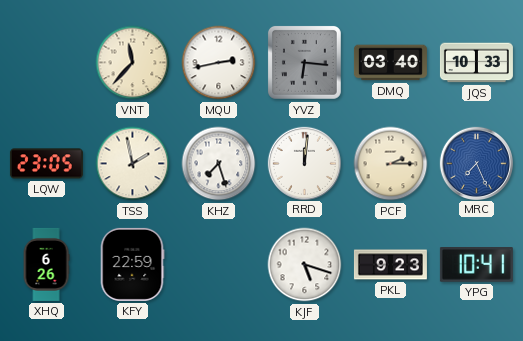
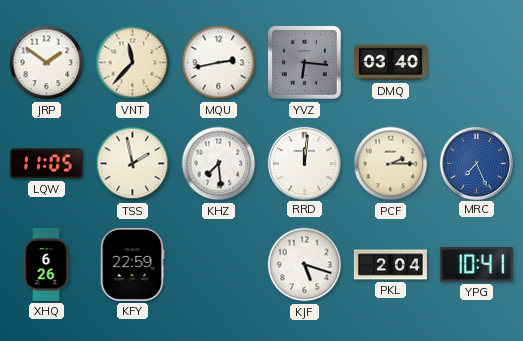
JRP: none -> 1:51
JQS: 10:33 -> none
LQW: 23:05 -> 11:05
KHZ: 7:27 -> 7:29
PKL: 9:23 -> 2:04
